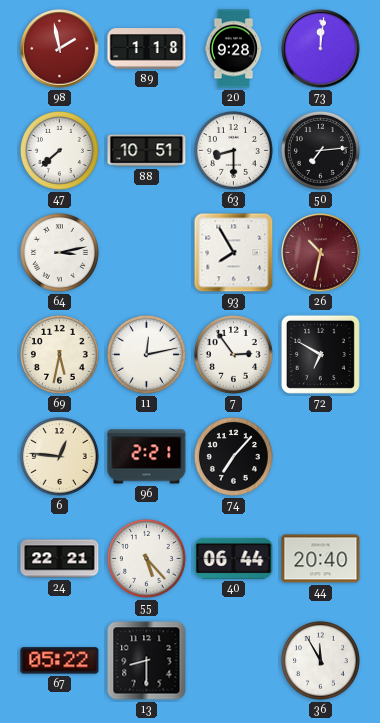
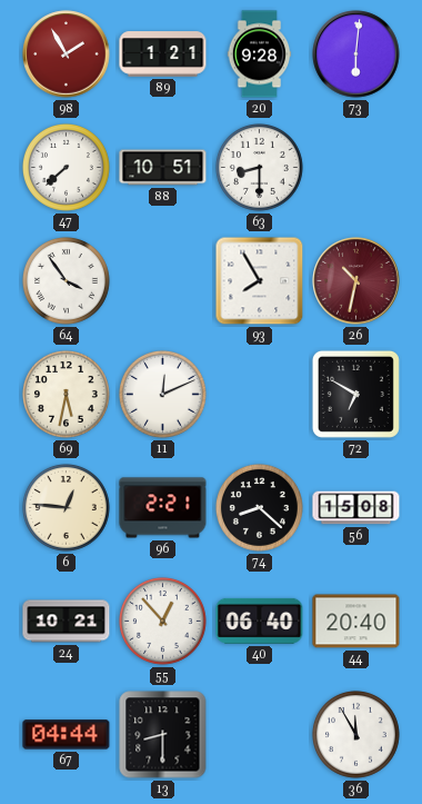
98: 1:58 -> 1:55
89: 1:18 -> 1:21
73: 12:01 -> 6:01
50: 7:14 -> none
64: 3:13 -> 3:54
11: 12:13 -> 12:11
7: 2:54 -> none
74: 7:07 -> 8:22
56: none -> 15:08
24: 22:21 -> 10:21
55: 5:23 -> 12:53
40: 06:44 -> 06:40
67: 05:22 -> 04:44
